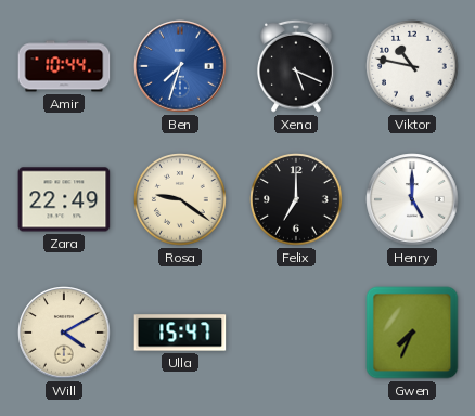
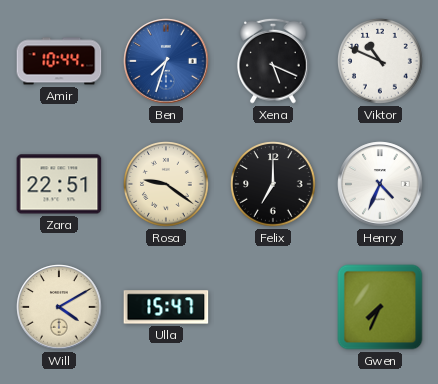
Viktor: 10:47 -> 10:49
Zara: 22:49 -> 22:51
Henry: 5:00 -> 4:34
